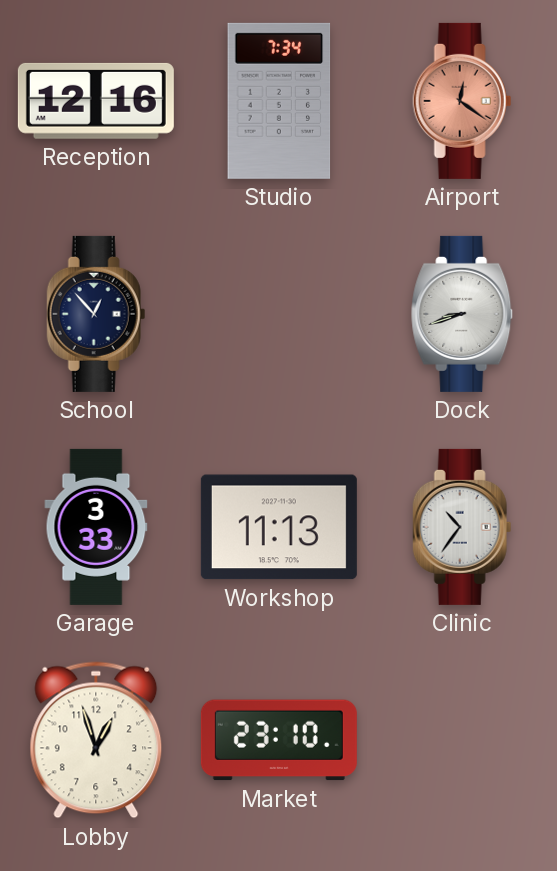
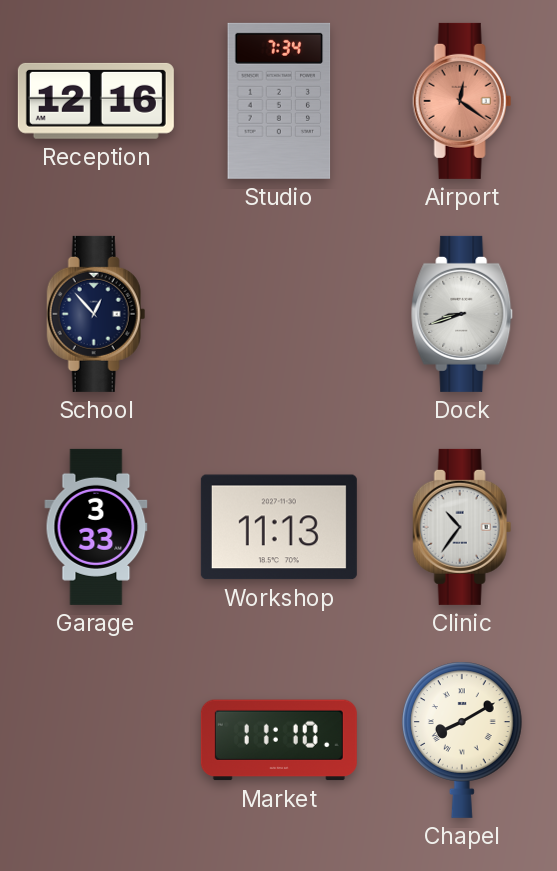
Lobby: 12:57 -> none
Market: 23:10 -> 11:10
Chapel: none -> 8:10
